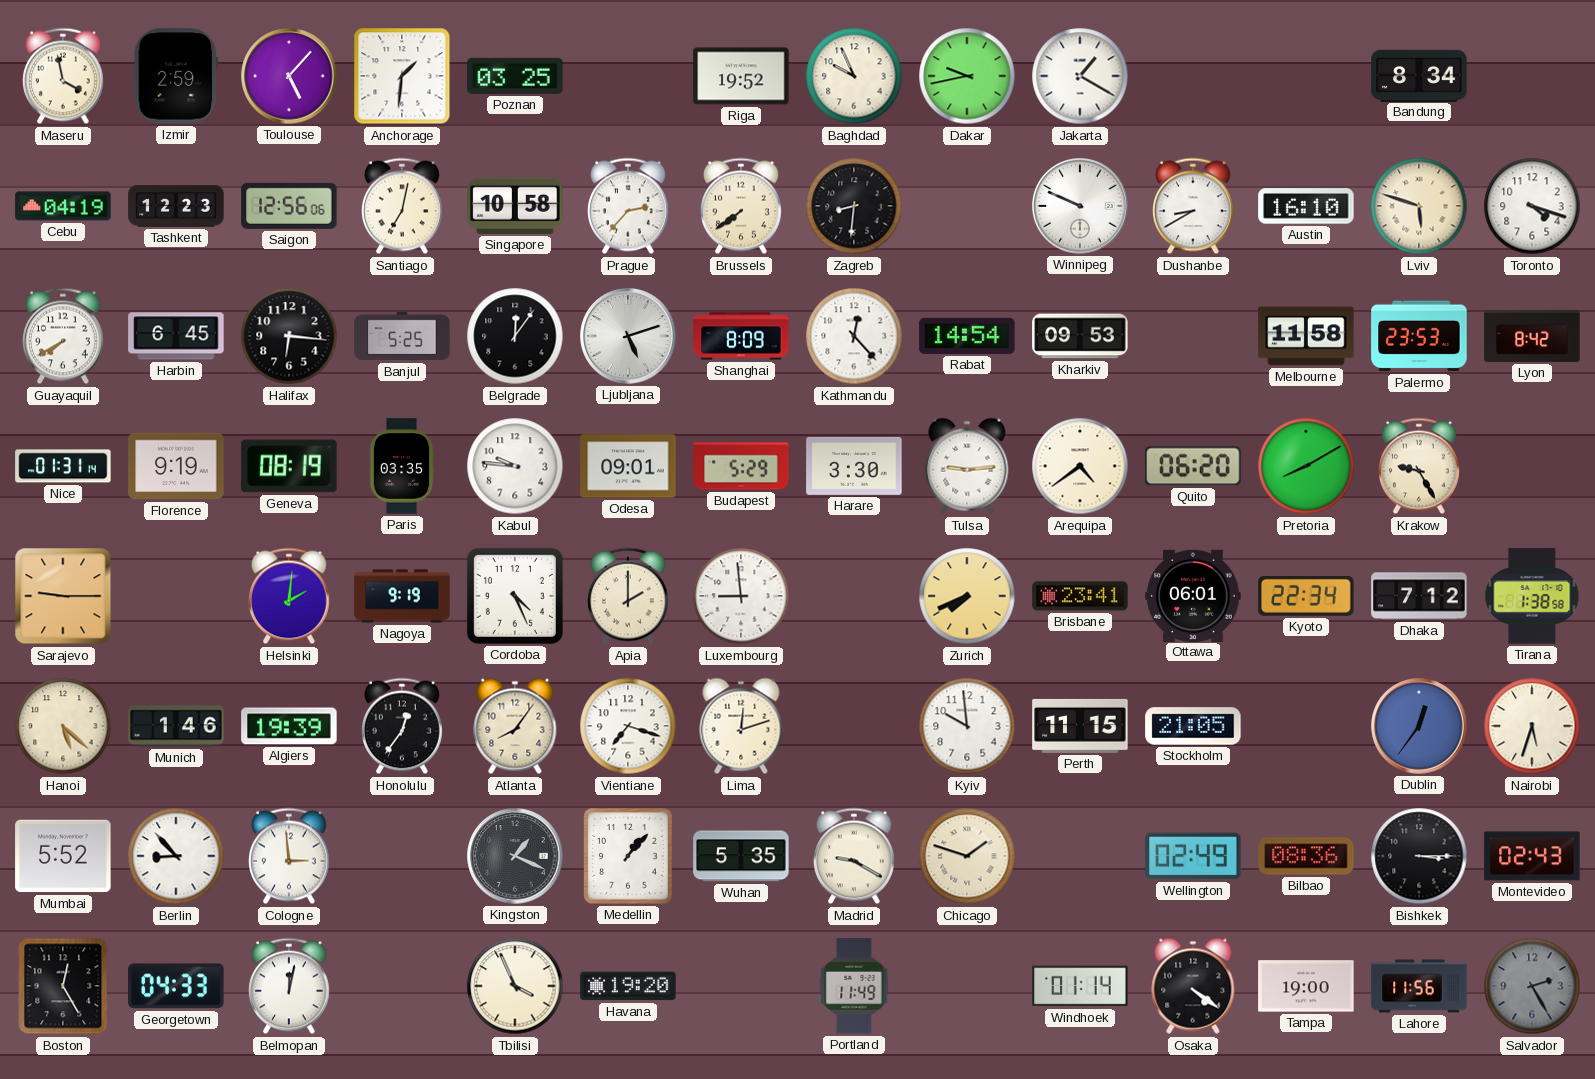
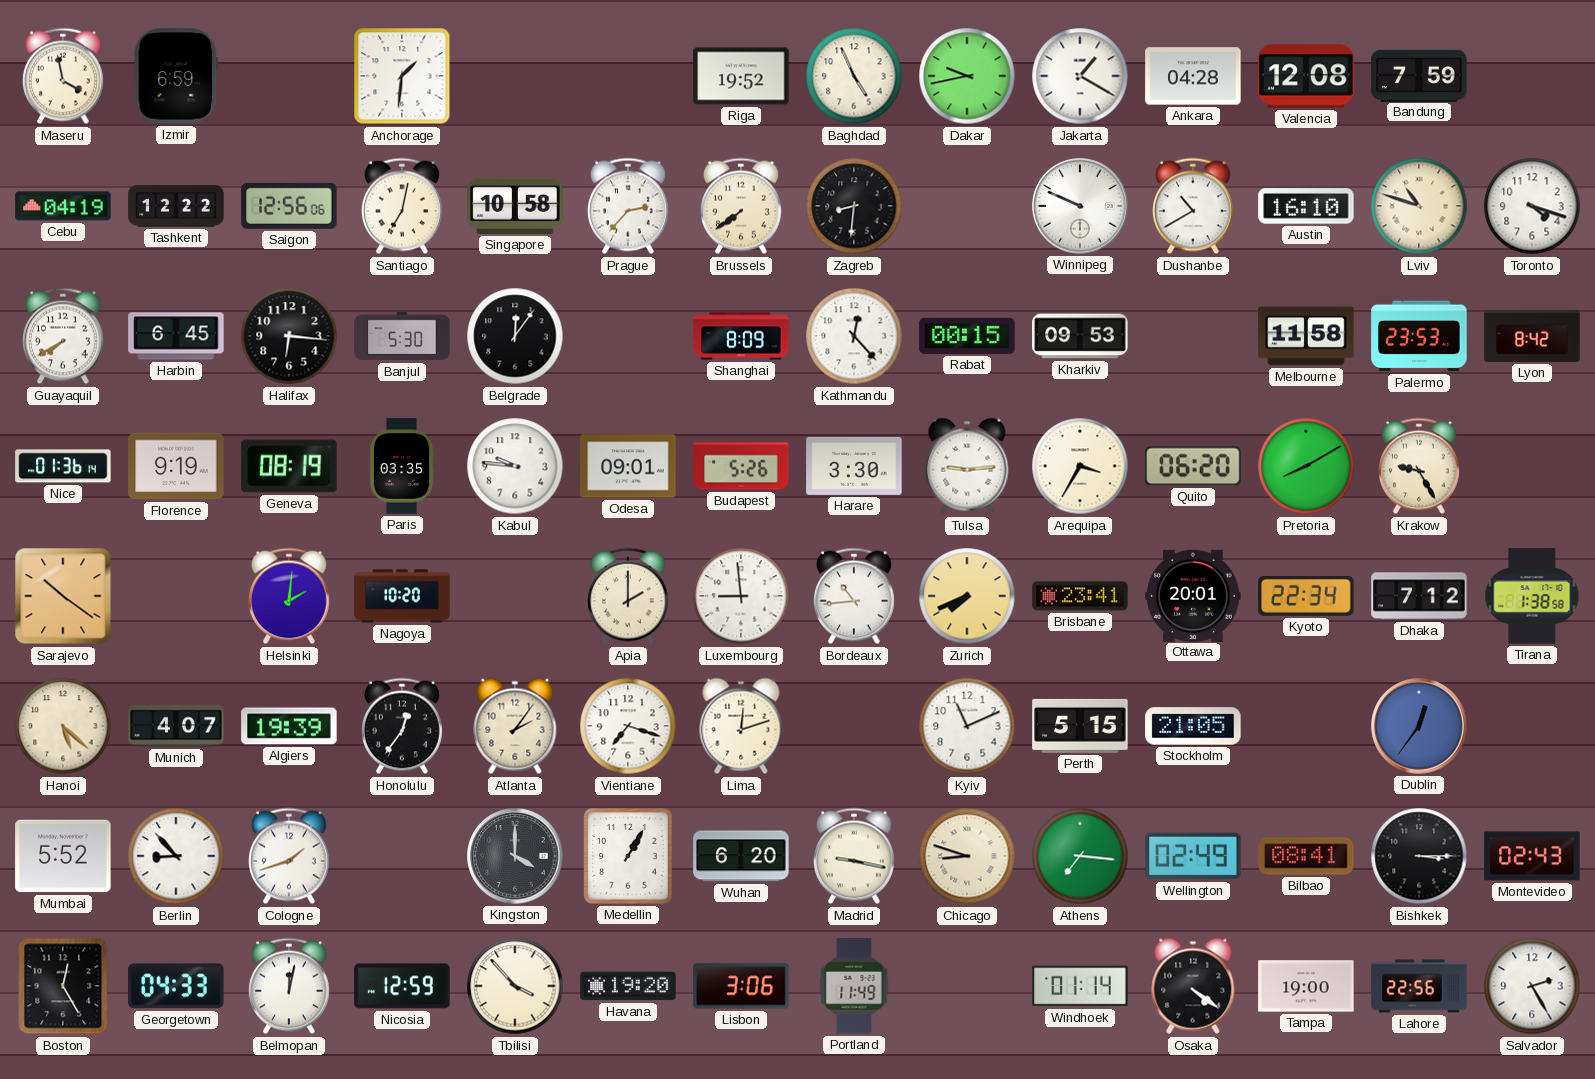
Izmir: 2:59 -> 6:59
Toulouse: 5:07 -> none
Poznan: 03:25 -> none
Baghdad: 9:56 -> 4:56
Ankara: none -> 04:28
Valencia: none -> 12:08
Bandung: 8:34 -> 7:59
Tashkent: 12:23 -> 12:22
Dushanbe: 8:40 -> 10:40
Lviv: 5:48 -> 10:48
Banjul: 5:25 -> 5:30
Ljubljana: 5:12 -> none
Rabat: 14:54 -> 00:15
Nice: 01:31 -> 01:36
Budapest: 5:29 -> 5:26
Arequipa: 4:39 -> 3:35
Sarajevo: 9:15 -> 10:21
Nagoya: 9:19 -> 10:20
Cordoba: 4:26 -> none
Bordeaux: none -> 10:44
Ottawa: 06:01 -> 20:01
Munich: 1:46 -> 4:07
Atlanta: 8:06 -> 2:06
Kyiv: 9:59 -> 11:11
Perth: 11:15 -> 5:15
Nairobi: 5:33 -> none
Cologne: 2:59 -> 1:42
Kingston: 1:19 -> 4:00
Medellin: 1:07 -> 1:05
Wuhan: 5:35 -> 6:20
Madrid: 9:20 -> 9:17
Chicago: 1:48 -> 8:48
Athens: none -> 7:16
Bilbao: 08:36 -> 08:41
Nicosia: none -> 12:59
Tbilisi: 3:56 -> 3:53
Lisbon: none -> 3:06
Lahore: 11:56 -> 22:56
Salvador dial: grey -> white
